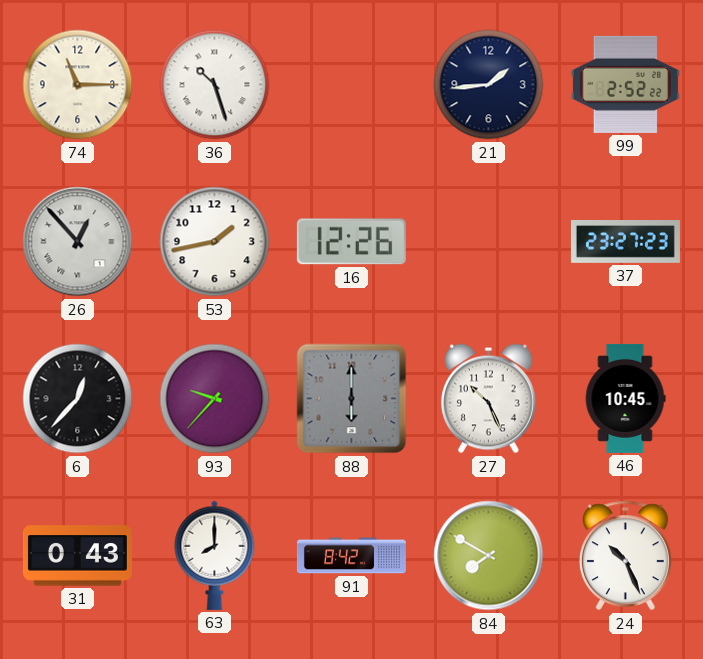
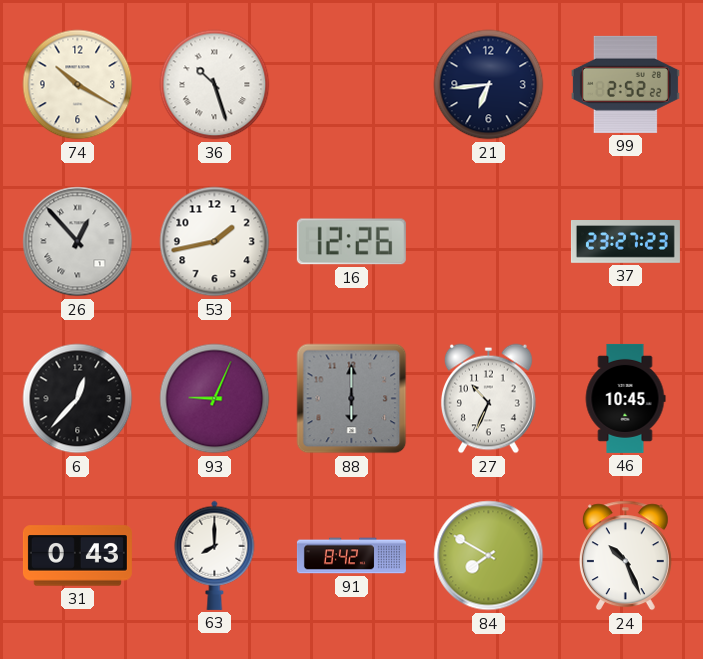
74: 11:15 -> 10:20
21: 1:44 -> 6:44
93: 9:37 -> 9:04
27: 10:26 -> 10:34
